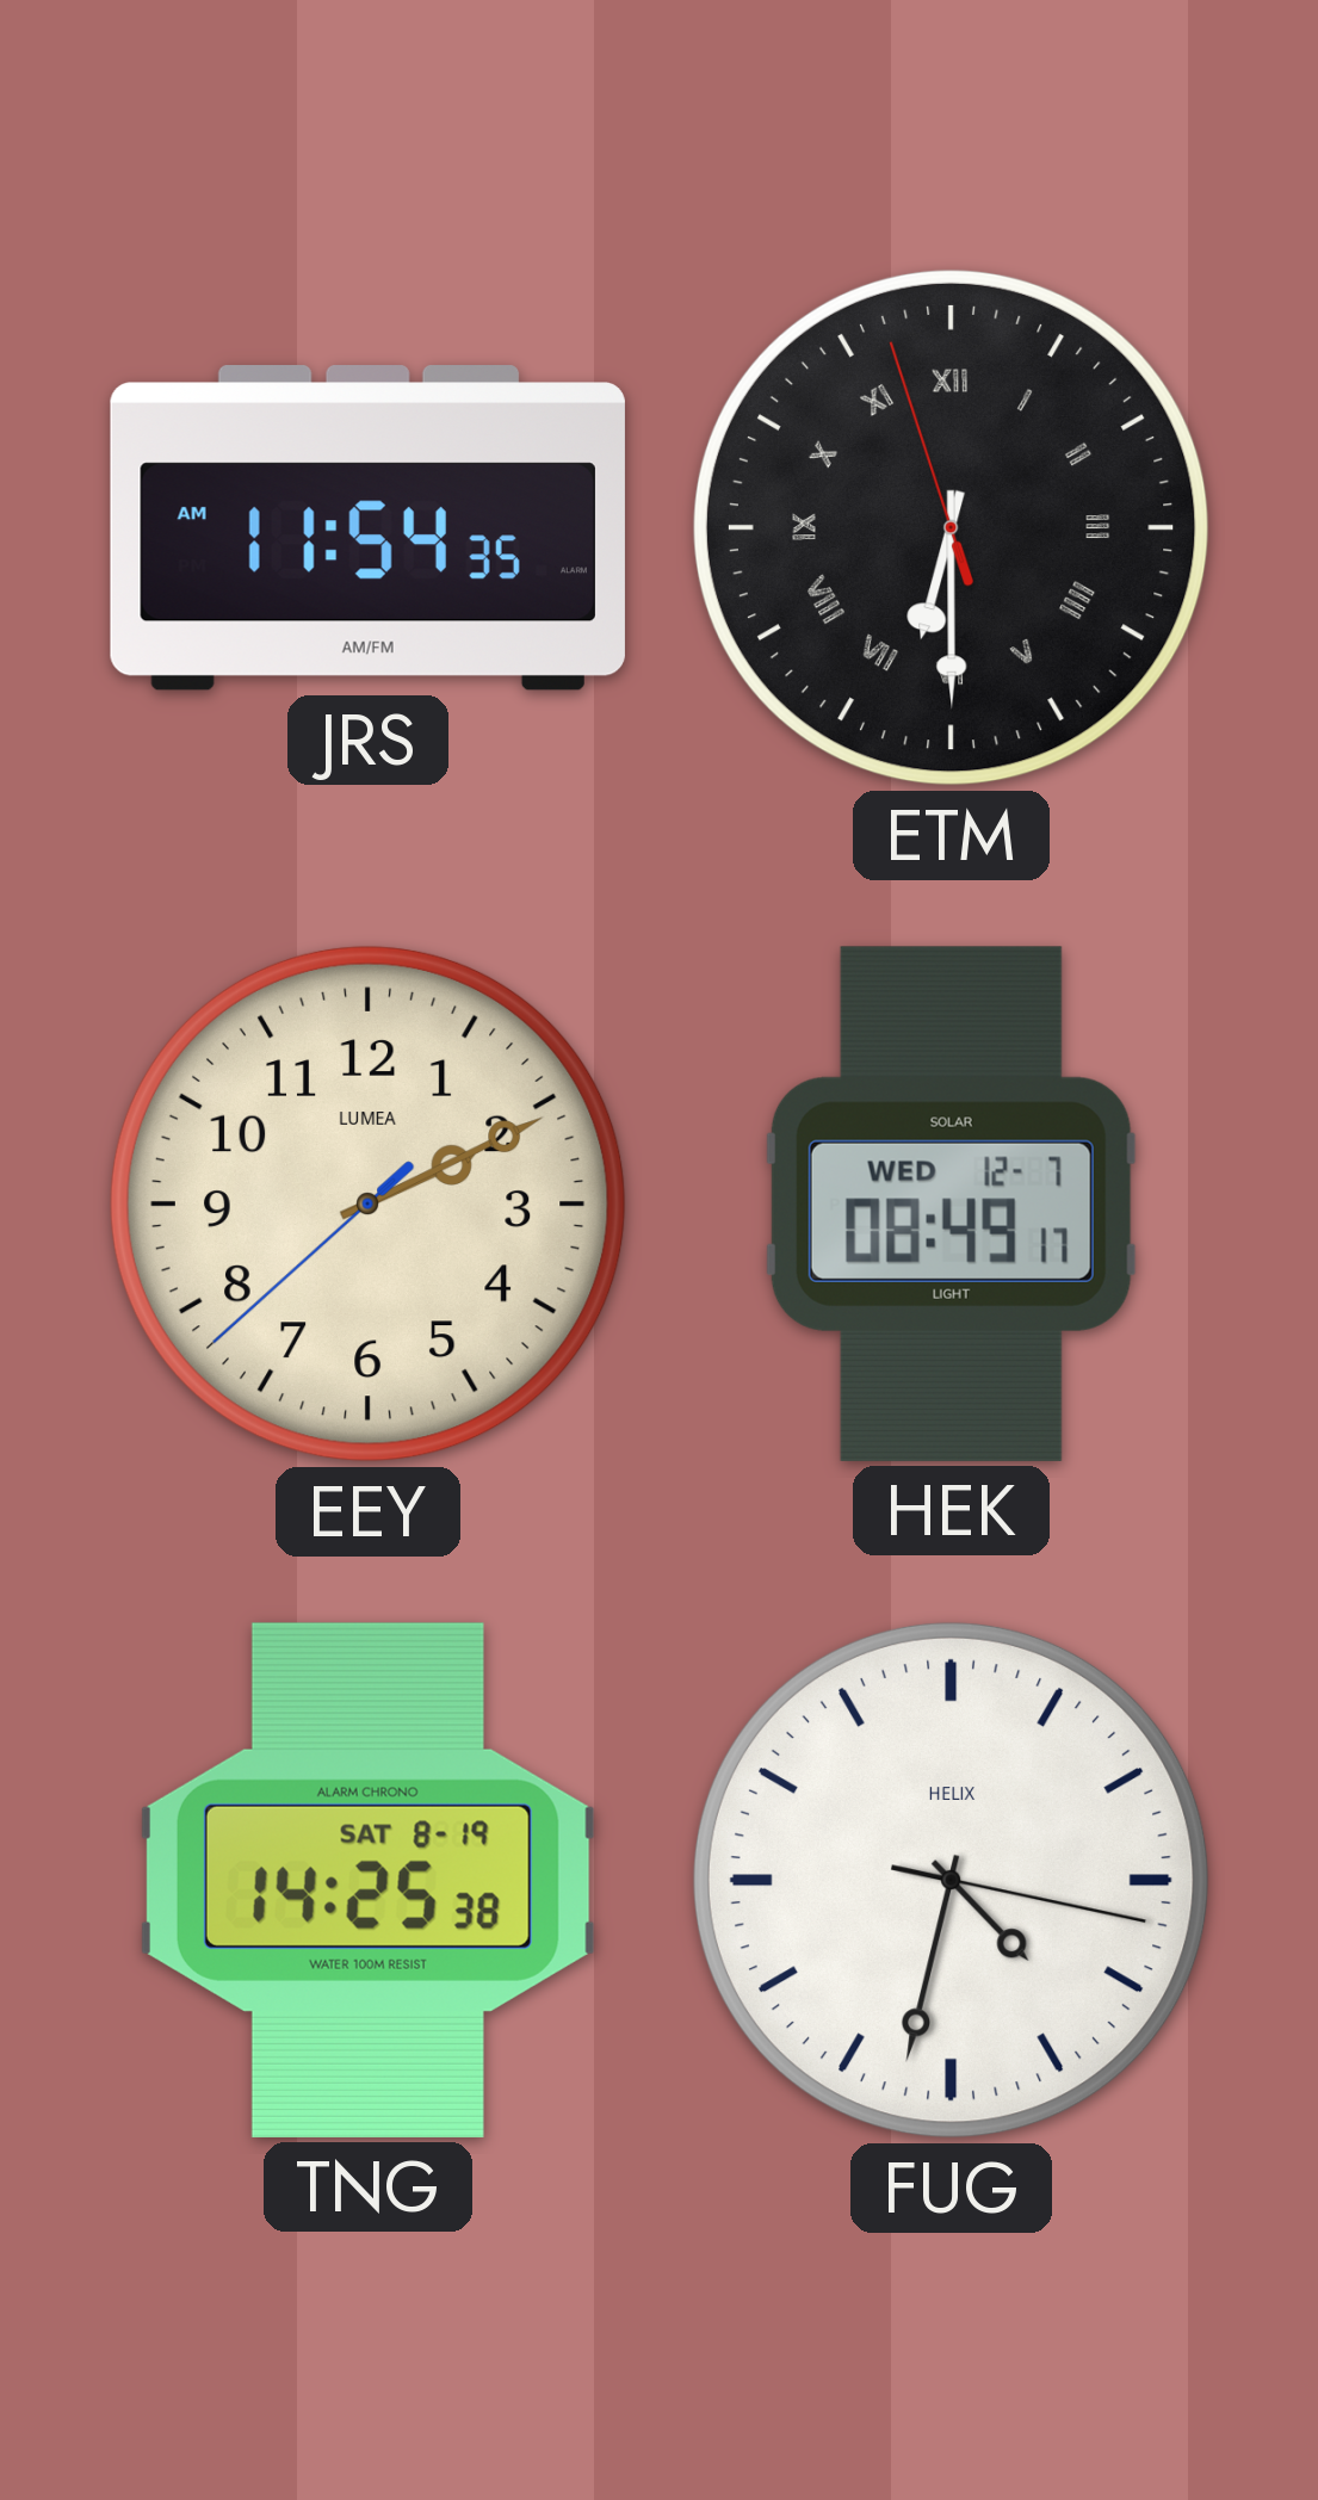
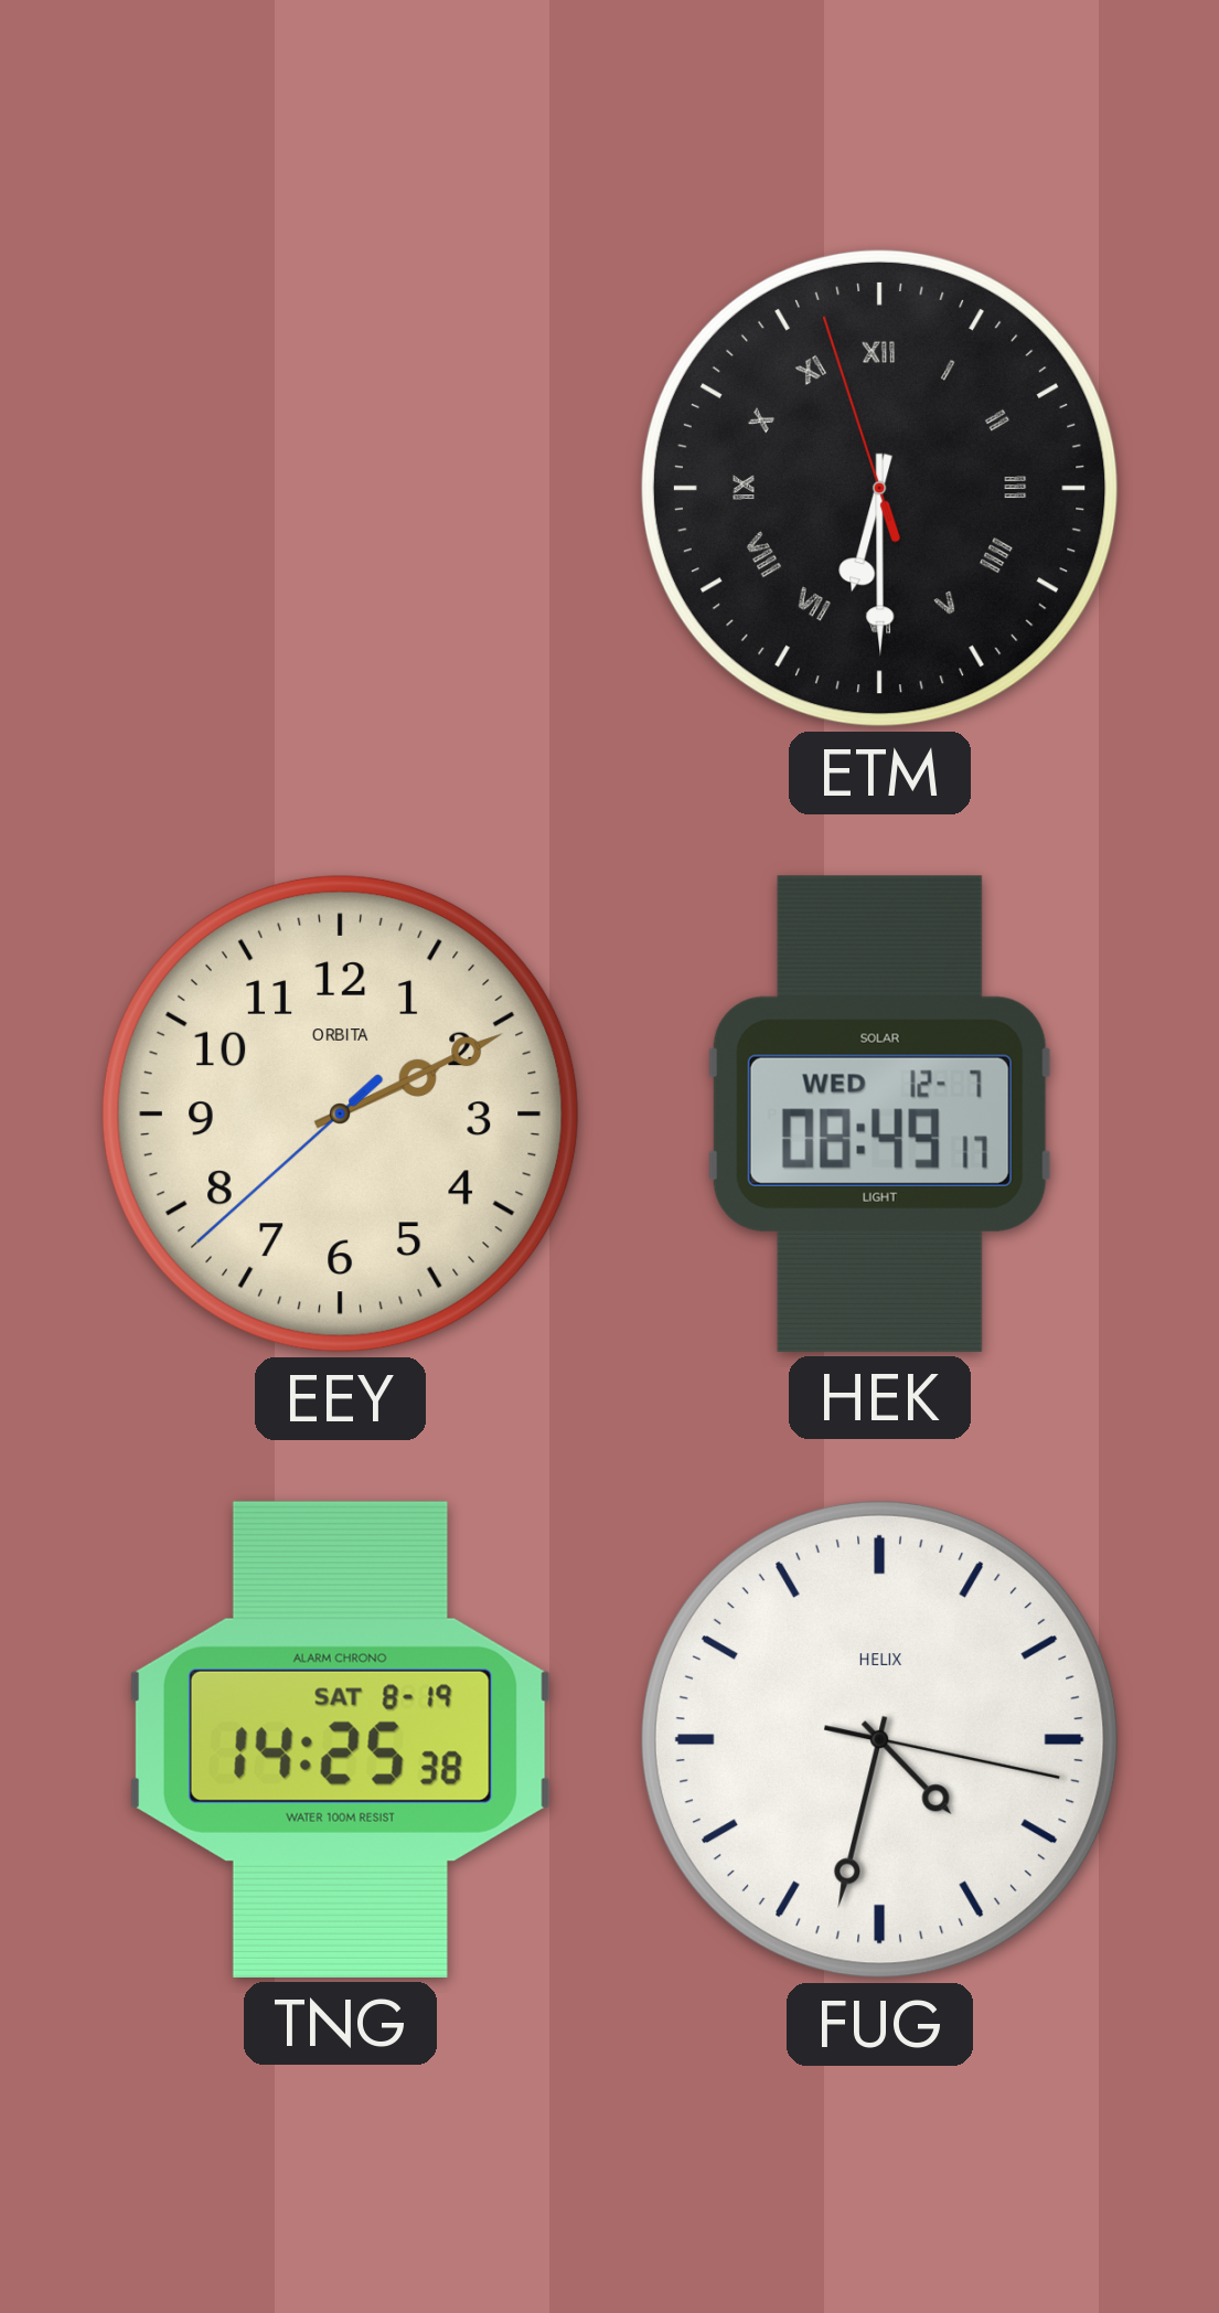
JRS: 11:54 -> none
EEY brand: LUMEA -> ORBITA
